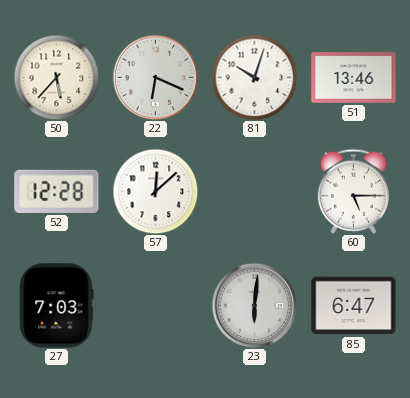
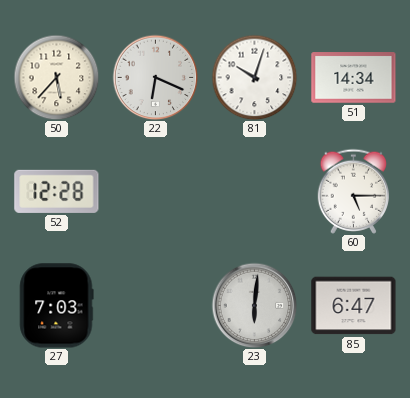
51: 13:46 -> 14:34
57: 12:08 -> none
